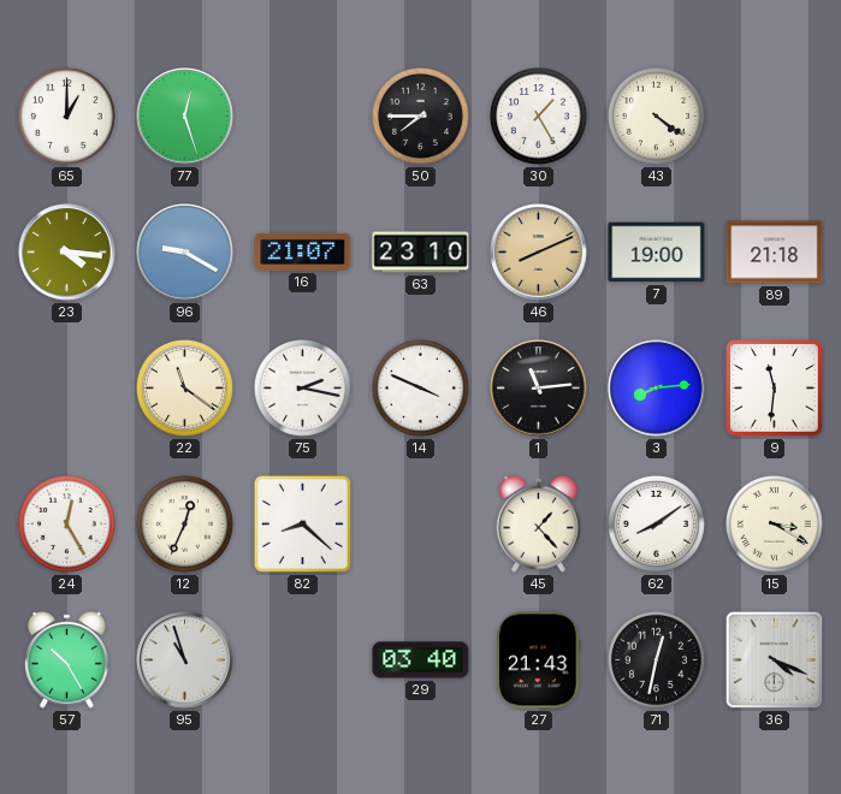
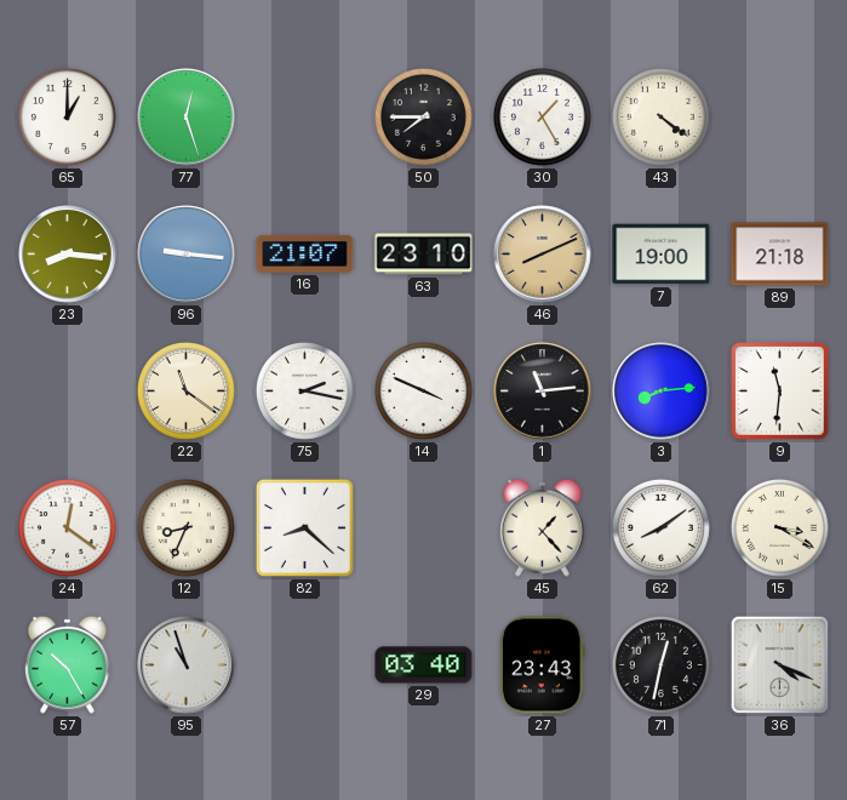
23: 4:16 -> 8:16
96: 9:20 -> 9:16
24: 12:25 -> 12:21
12: 12:34 -> 8:34
27: 21:43 -> 23:43
